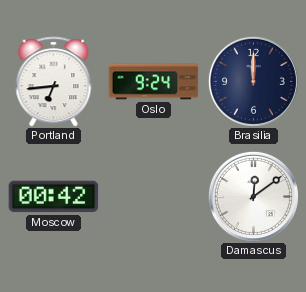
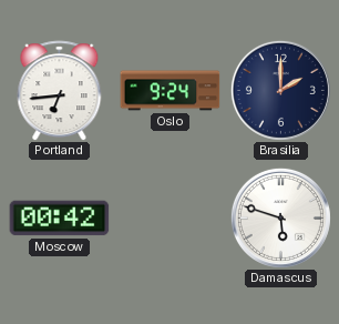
Brasilia: 12:00 -> 2:00
Damascus: 12:09 -> 5:48
